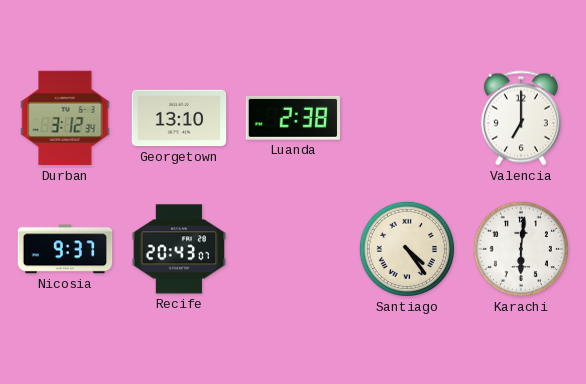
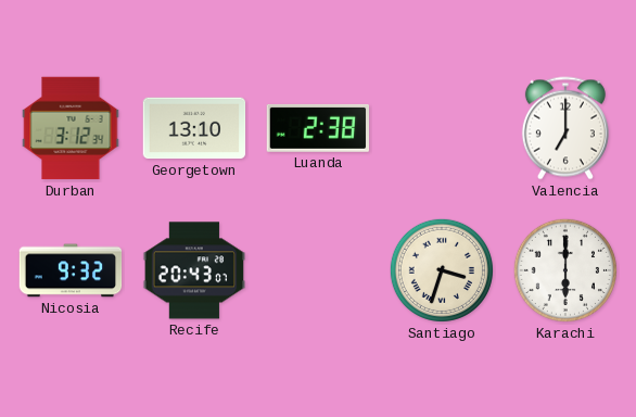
Nicosia: 9:37 -> 9:32
Santiago: 4:24 -> 3:33
Karachi: 6:01 -> 6:00
